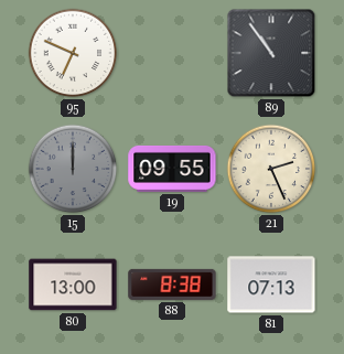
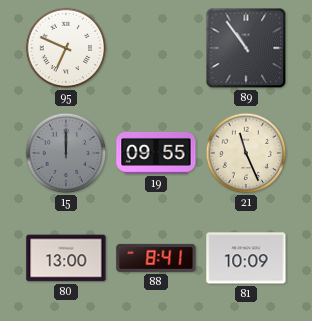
21: 2:26 -> 11:26
88: 8:38 -> 8:41
81: 07:13 -> 10:09
